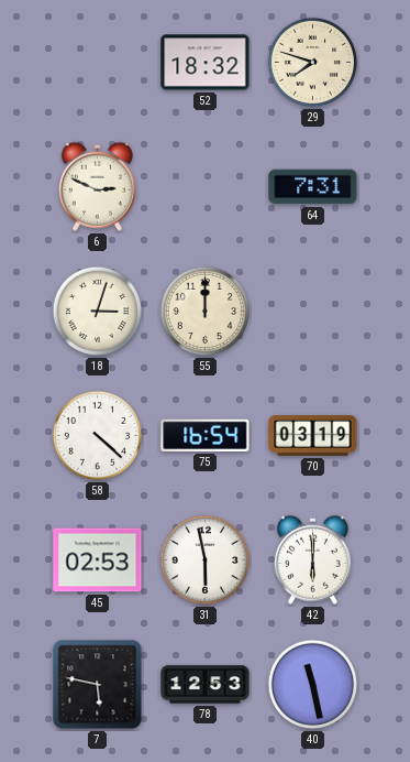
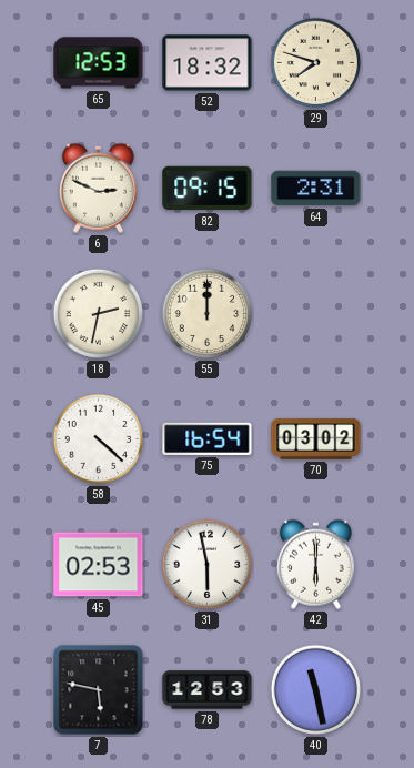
65: none -> 12:53
82: none -> 09:15
64: 7:31 -> 2:31
18: 3:03 -> 2:32
70: 03:19 -> 03:02
